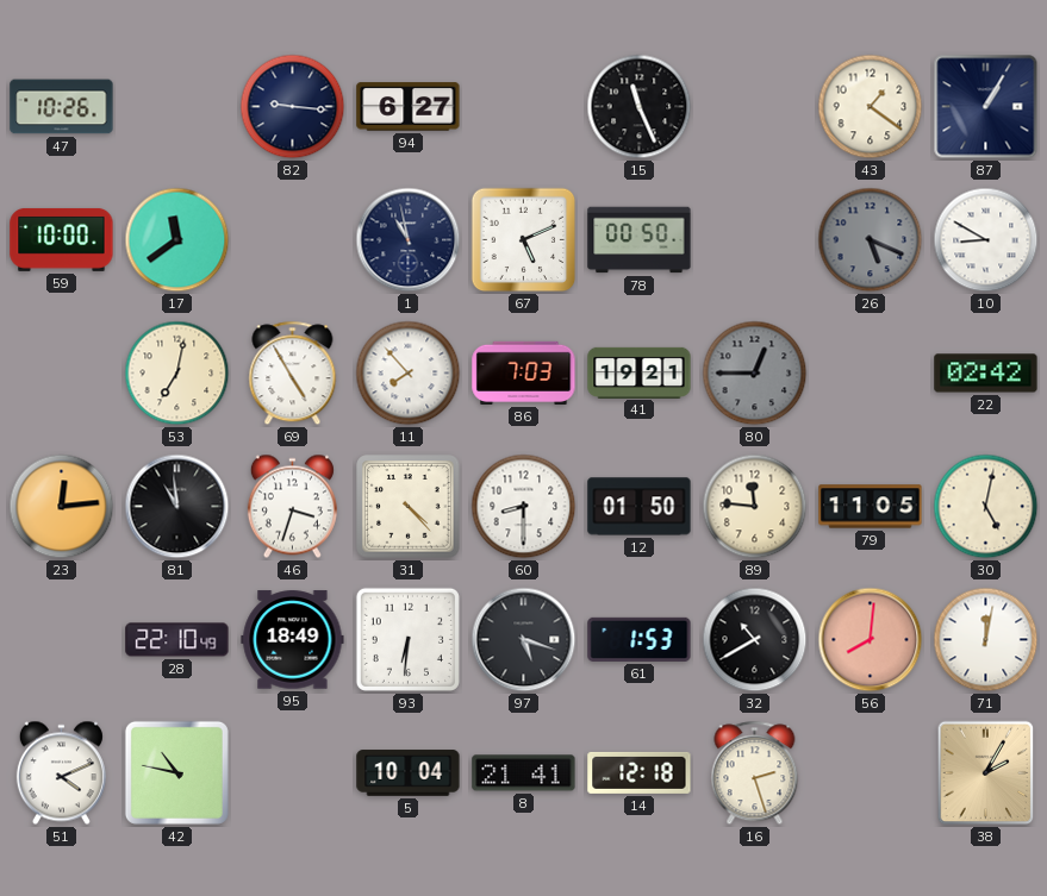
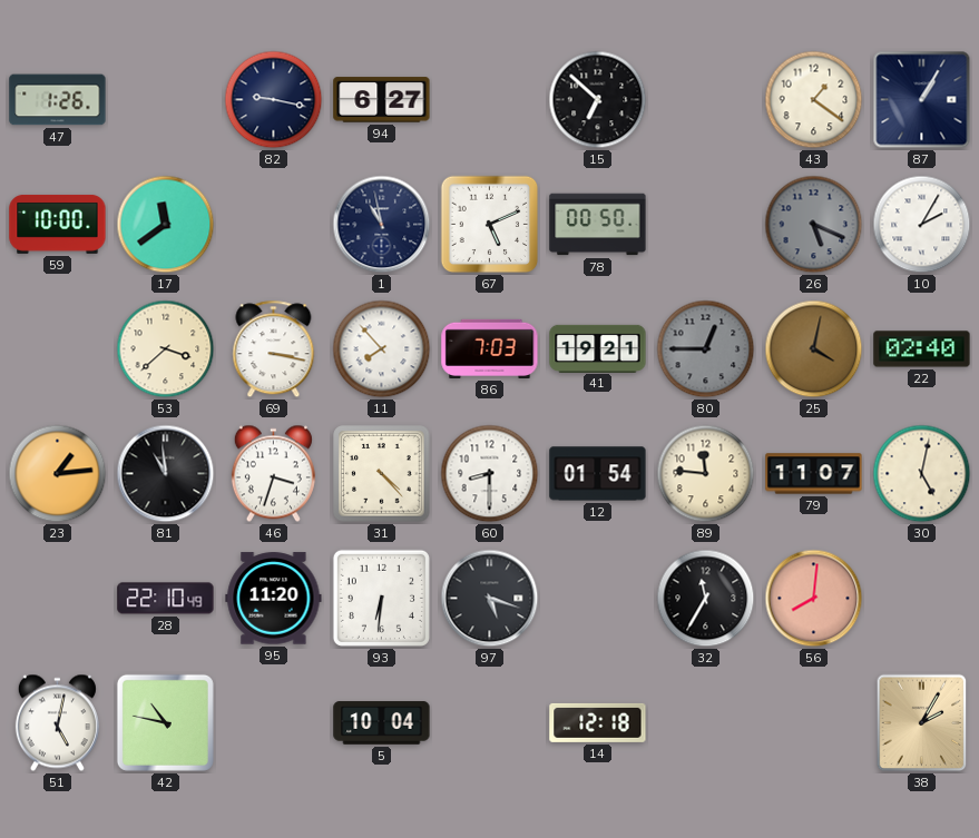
47: 10:26 -> 1:26
82: 9:16 -> 9:17
15: 11:26 -> 6:52
10: 8:50 -> 2:05
53: 7:02 -> 3:38
69: 4:55 -> 3:17
25: none -> 4:02
22: 02:42 -> 02:40
23: 12:14 -> 1:14
12: 01:50 -> 01:54
79: 11:05 -> 11:07
95: 18:49 -> 11:20
61: 1:53 -> none
32: 10:40 -> 11:35
71: 12:02 -> none
51: 4:11 -> 5:02
8: 21:41 -> none
16: 2:27 -> none
